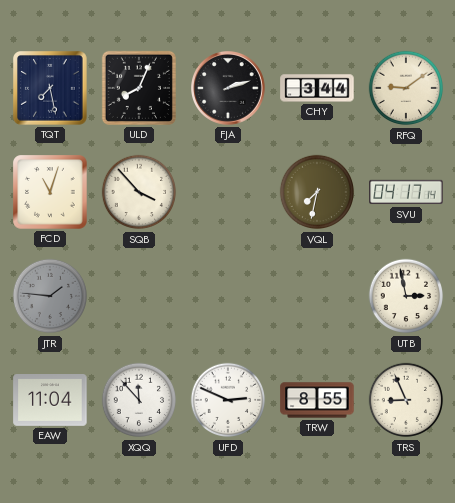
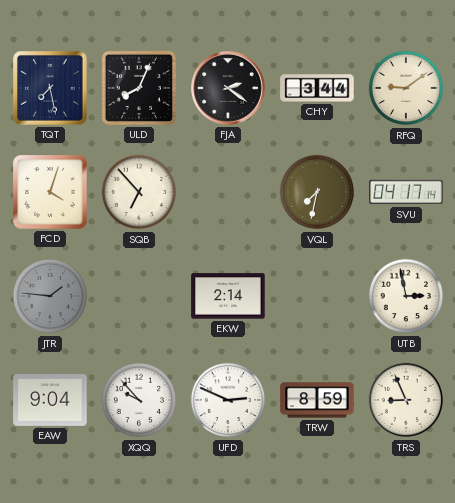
FJA: 2:12 -> 2:21
FCD: 11:03 -> 4:03
SQB: 3:53 -> 6:53
EKW: none -> 2:14
EAW: 11:04 -> 9:04
XQQ: 11:53 -> 9:53
TRW: 8:55 -> 8:59
